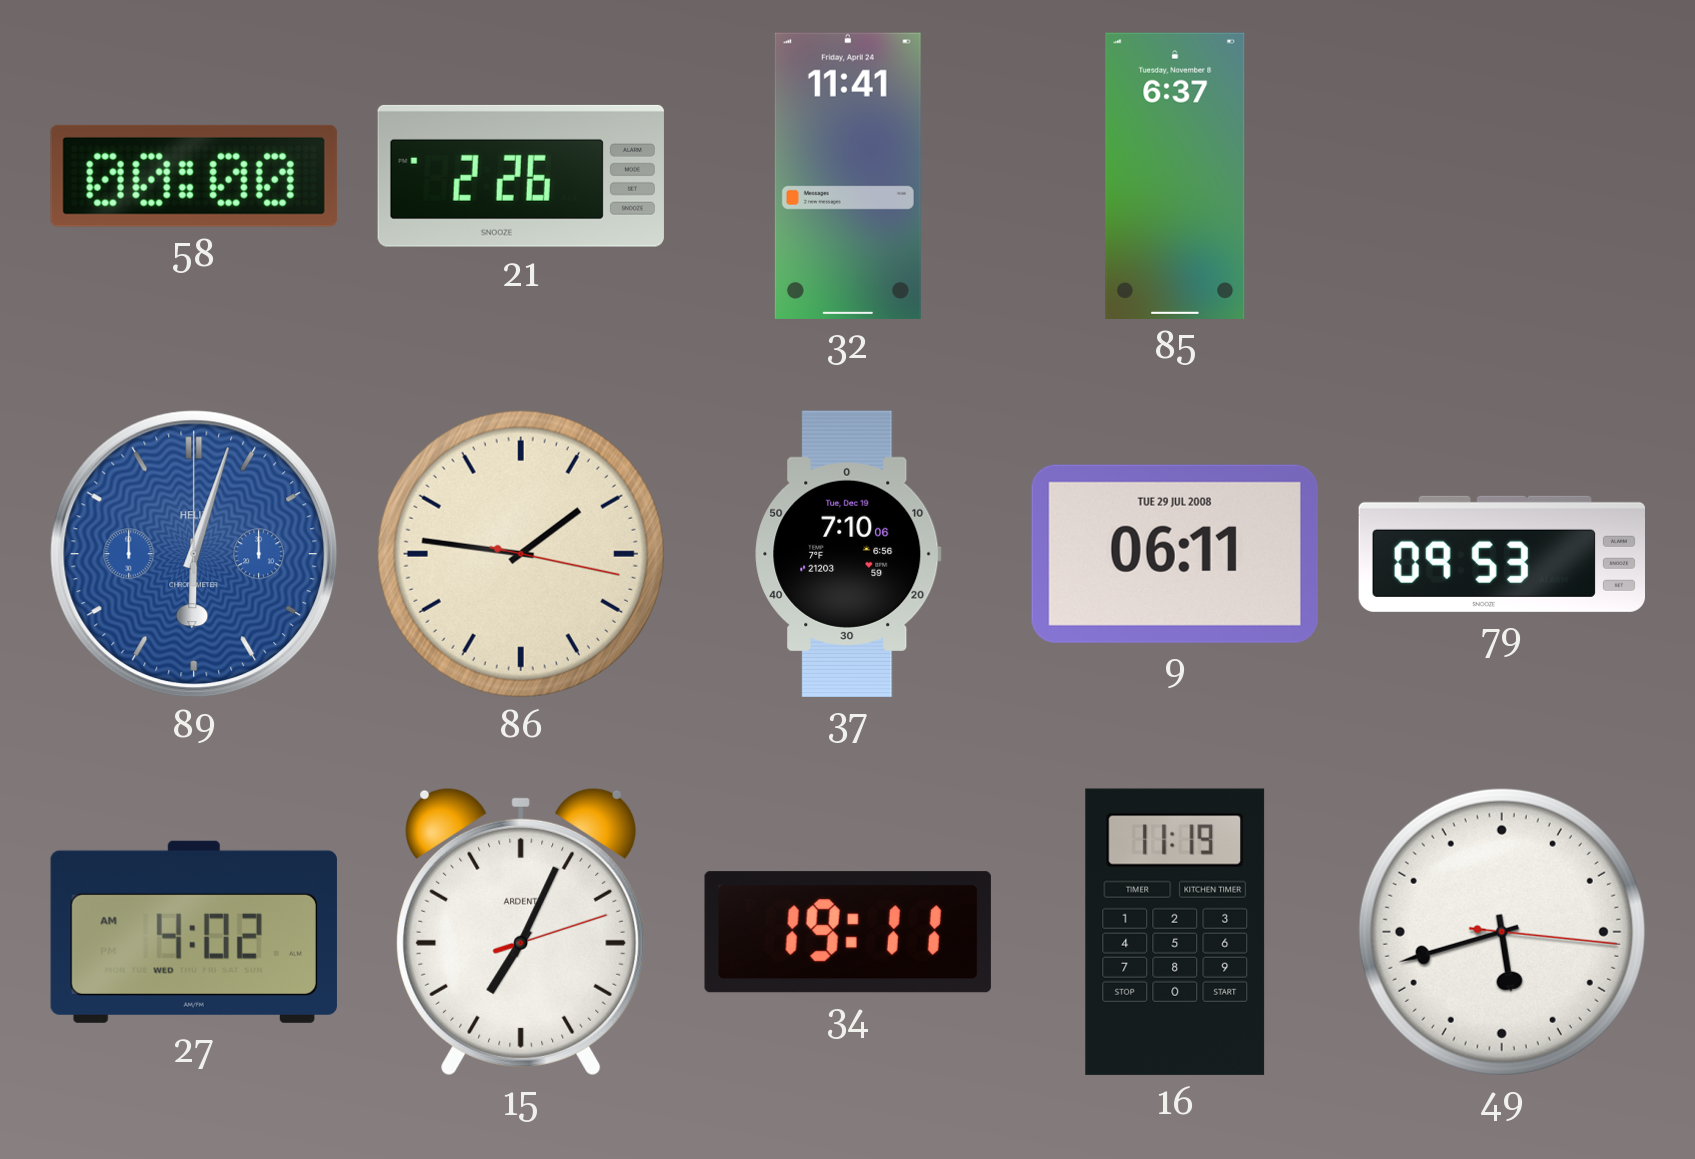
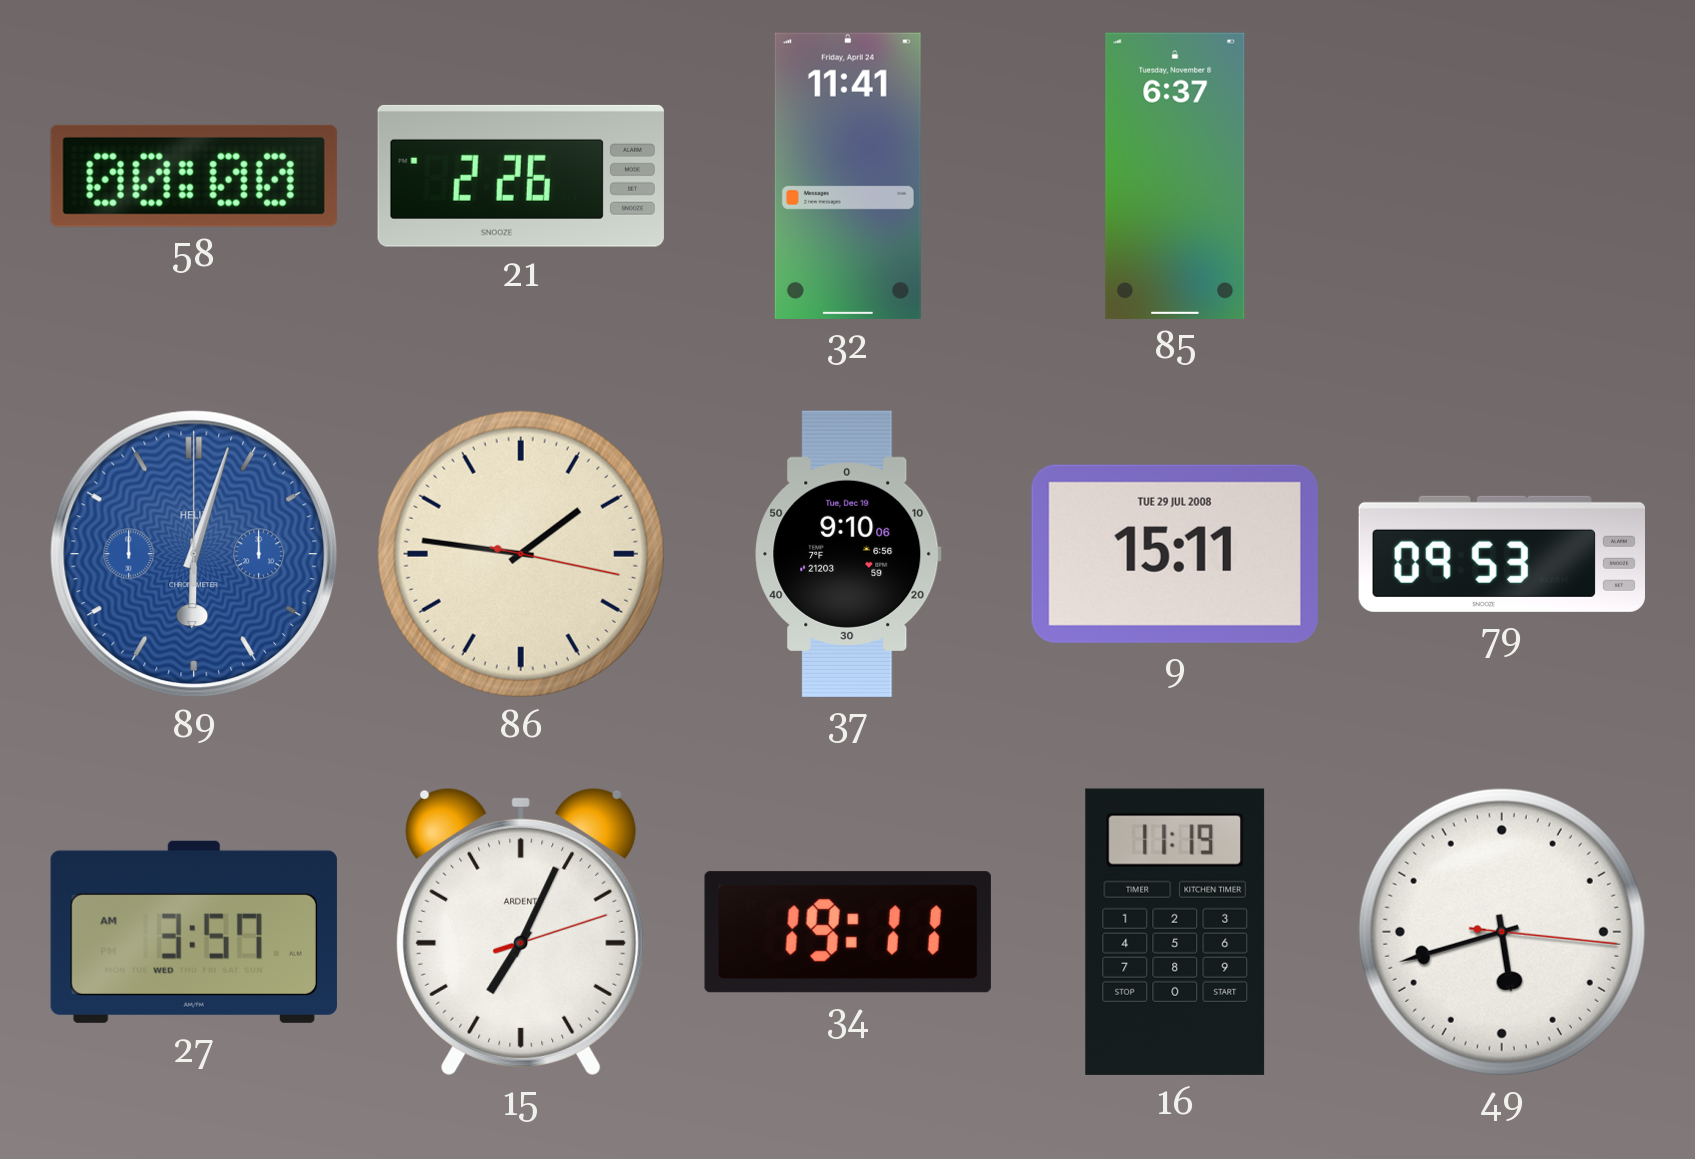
37: 7:10 -> 9:10
9: 06:11 -> 15:11
27: 4:02 -> 3:57
